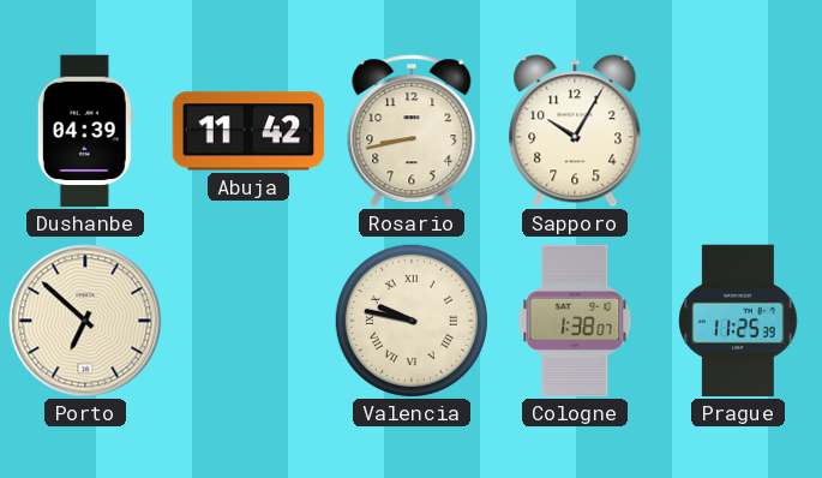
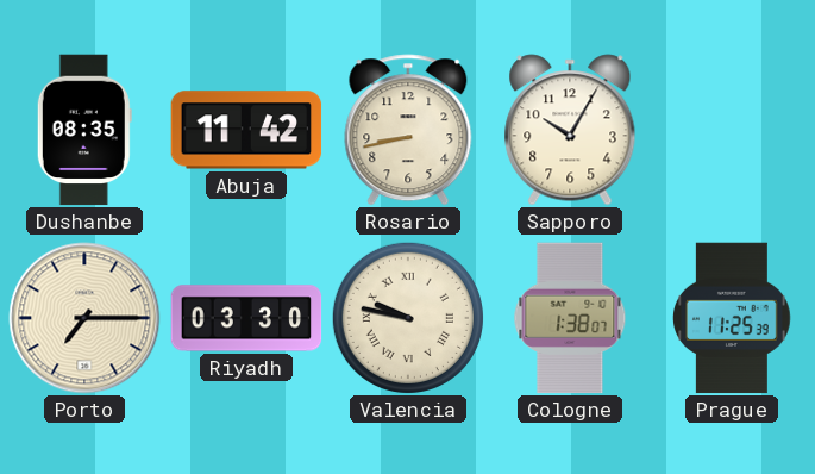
Dushanbe: 04:39 -> 08:35
Porto: 6:52 -> 7:15
Riyadh: none -> 03:30
